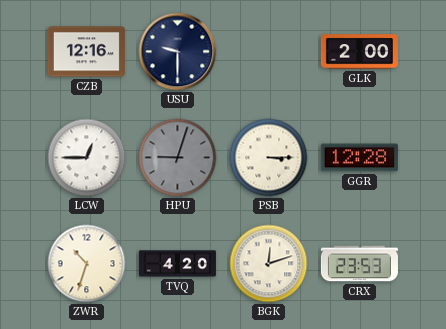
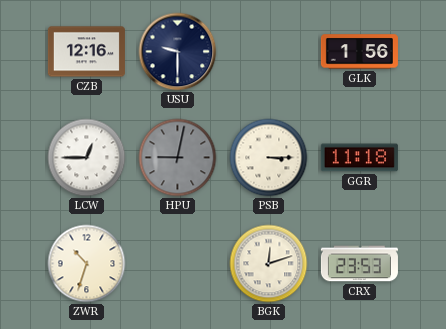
GLK: 2:00 -> 1:56
HPU: 9:03 -> 9:02
GGR: 12:28 -> 11:18
TVQ: 4:20 -> none
